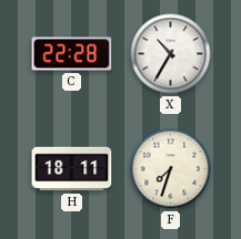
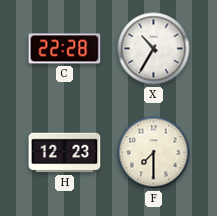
H: 18:11 -> 12:23
F: 7:33 -> 7:30
